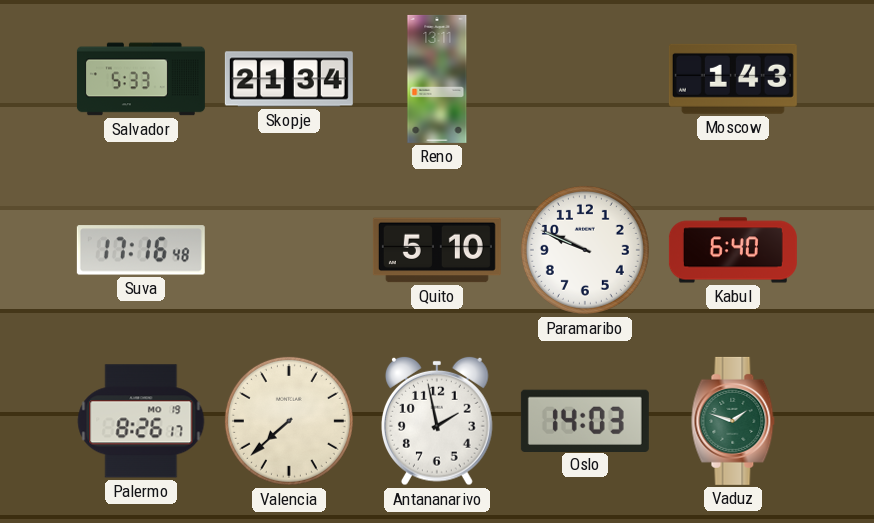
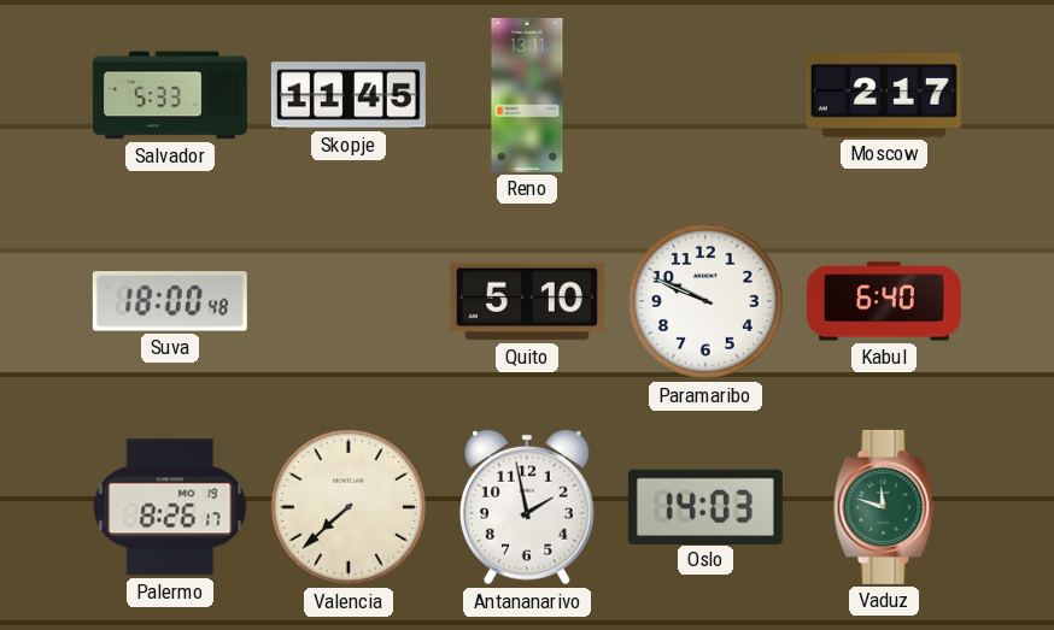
Skopje: 21:34 -> 11:45
Moscow: 1:43 -> 2:17
Suva: 17:16 -> 18:00
Vaduz: 1:48 -> 11:48
